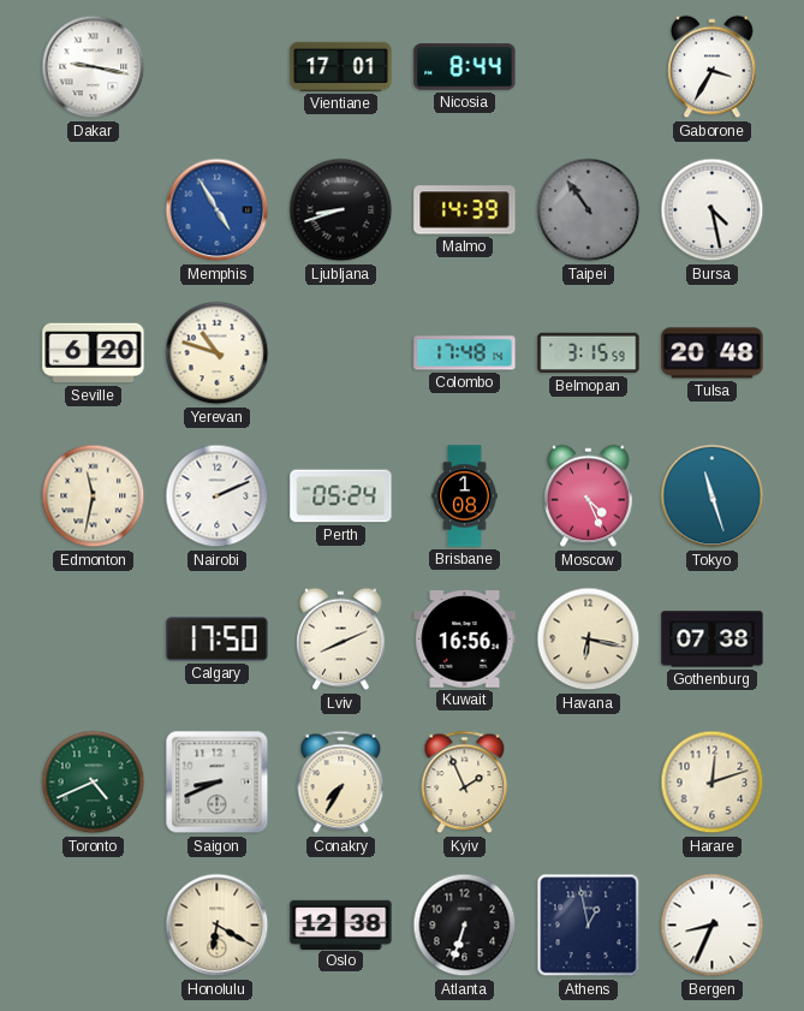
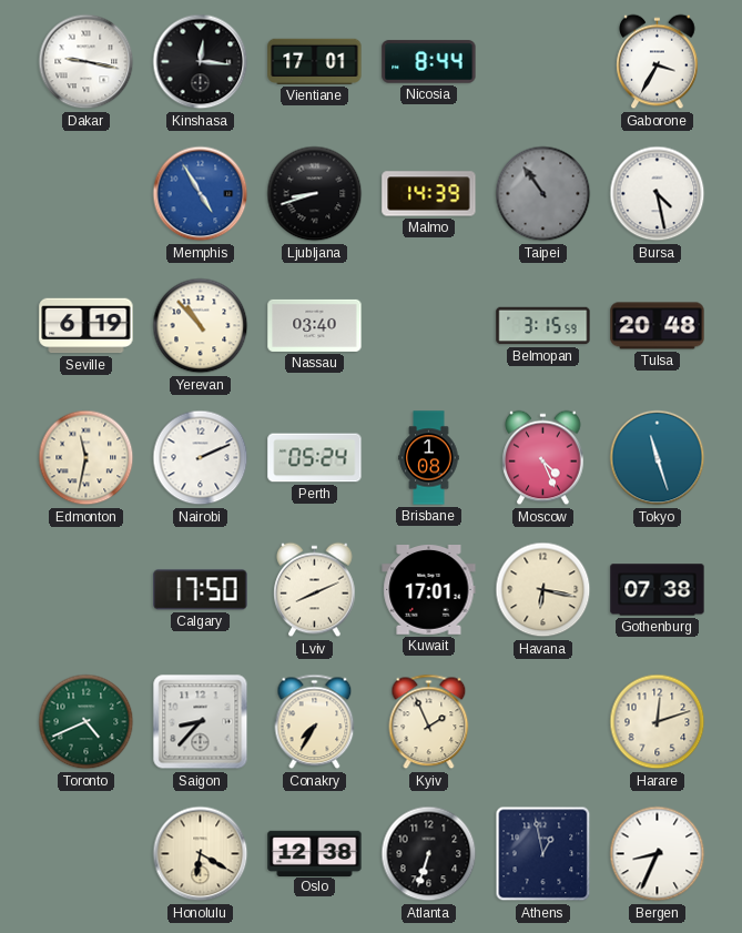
Kinshasa: none -> 12:16
Seville: 6:20 -> 6:19
Yerevan: 10:48 -> 10:53
Nassau: none -> 03:40
Colombo: 17:48 -> none
Kuwait: 16:56 -> 17:01
Saigon: 8:41 -> 8:37
